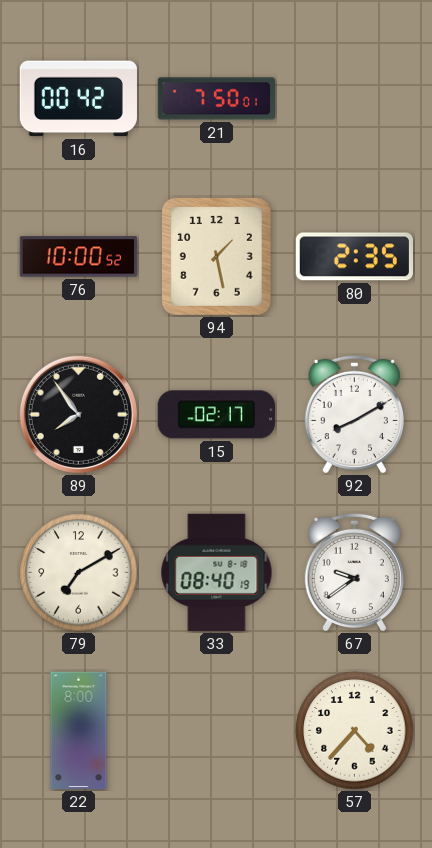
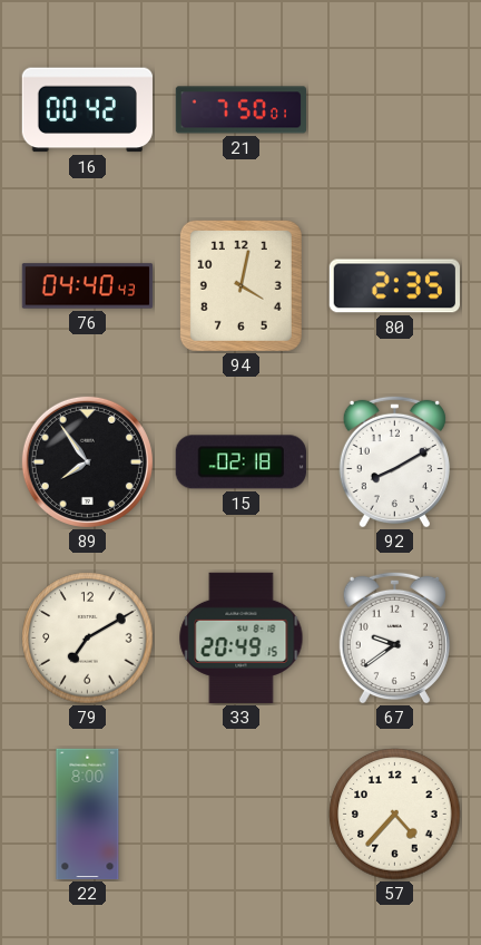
76: 10:00 -> 04:40
94: 1:28 -> 4:02
15: 02:17 -> 02:18
33: 08:40 -> 20:49
